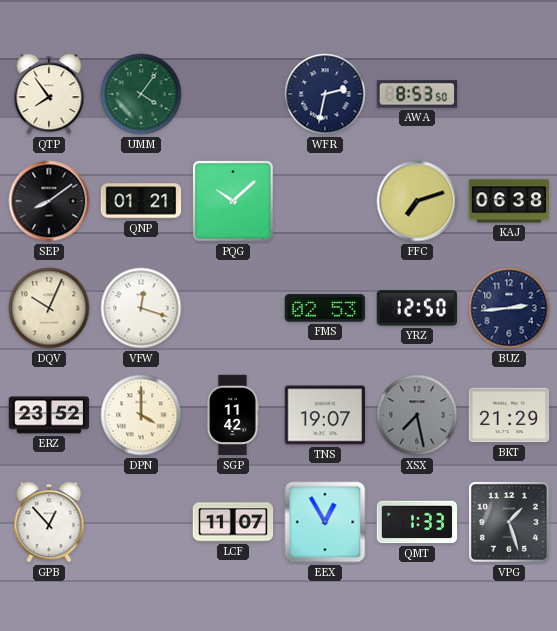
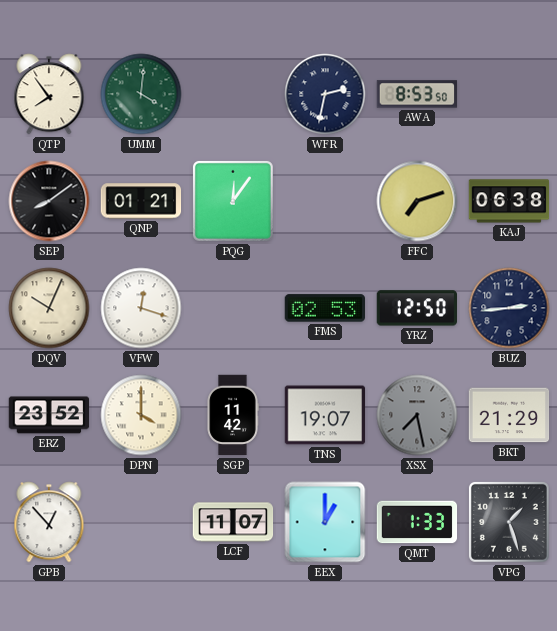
UMM: 4:06 -> 4:01
PQG: 10:08 -> 12:06
EEX: 12:55 -> 1:00
